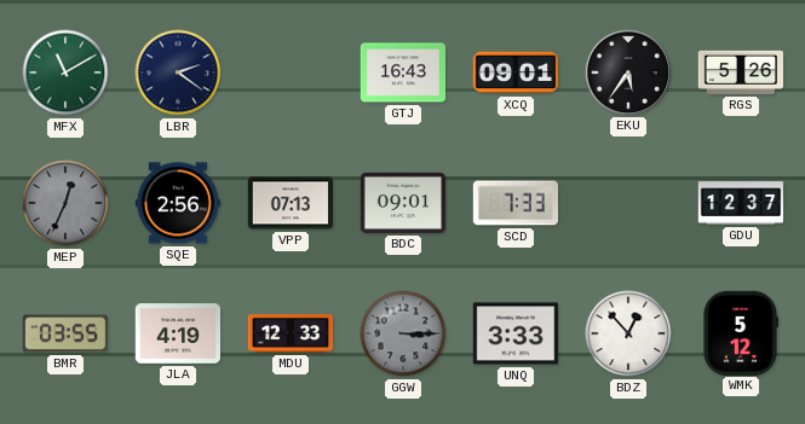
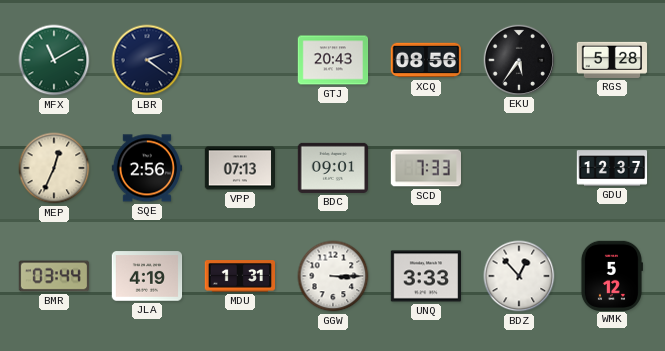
GTJ: 16:43 -> 20:43
XCQ: 09:01 -> 08:56
RGS: 5:26 -> 5:28
MEP dial: grey -> cream
BMR: 03:55 -> 03:44
MDU: 12:33 -> 1:31
GGW dial: grey -> white
